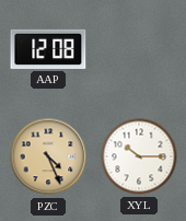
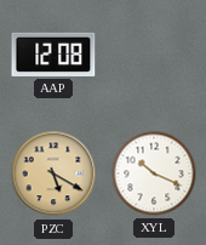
PZC: 4:26 -> 5:20
XYL: 10:15 -> 10:19
